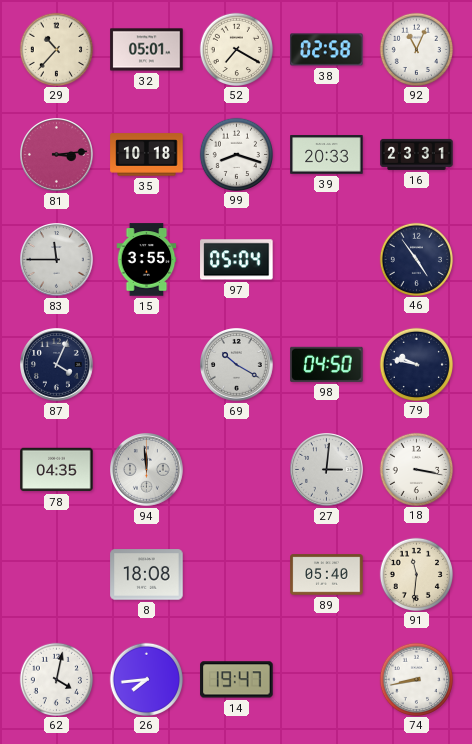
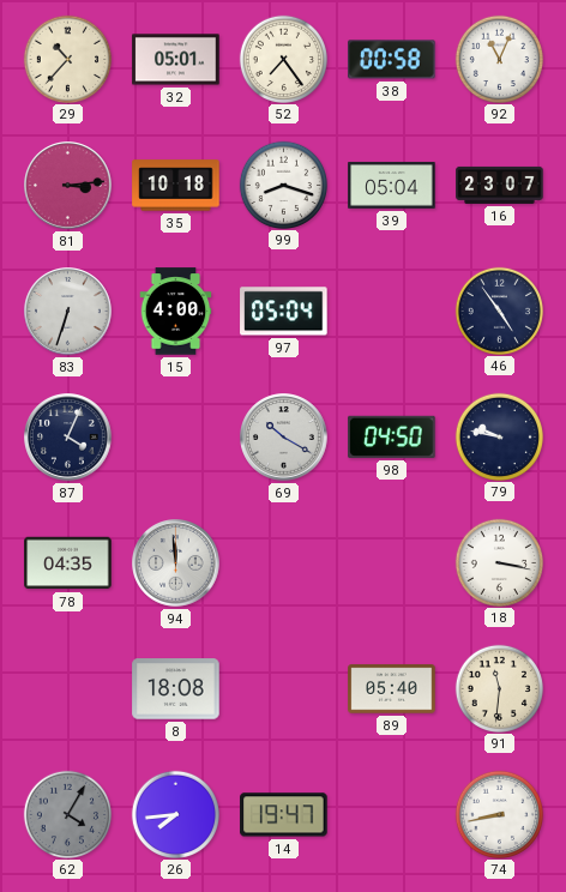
52: 7:20 -> 7:24
38: 02:58 -> 00:58
39: 20:33 -> 05:04
16: 23:31 -> 23:07
83: 11:45 -> 6:33
15: 3:55 -> 4:00
27: 3:01 -> none
62: 4:02 -> 4:05
62 dial: white -> grey
